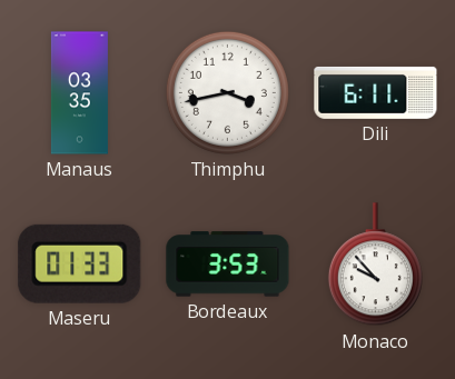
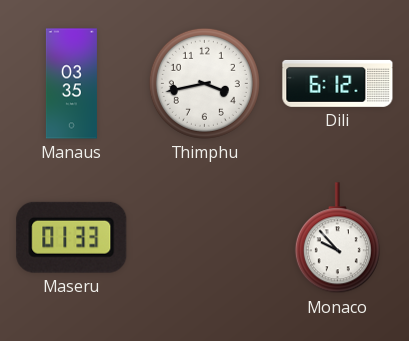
Dili: 6:11 -> 6:12
Bordeaux: 3:53 -> none
